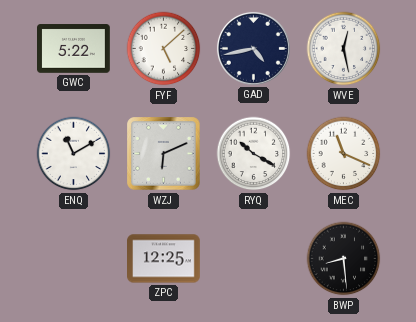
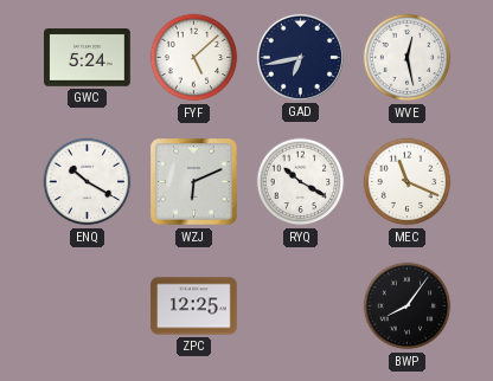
GWC: 5:22 -> 5:24
GAD: 4:43 -> 6:43
ENQ: 11:10 -> 10:20
BWP: 8:29 -> 8:06
